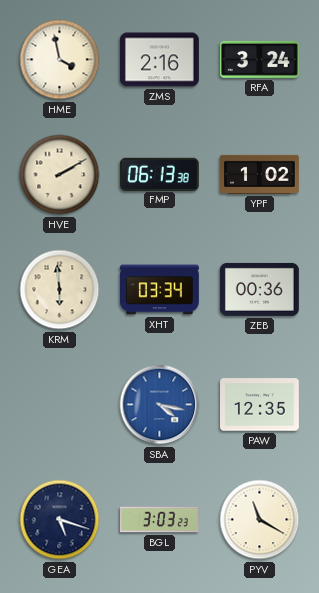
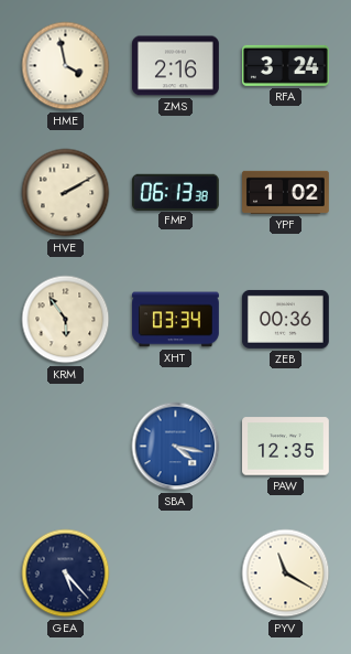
KRM: 5:59 -> 5:54
GEA: 5:18 -> 5:23
BGL: 3:03 -> none
